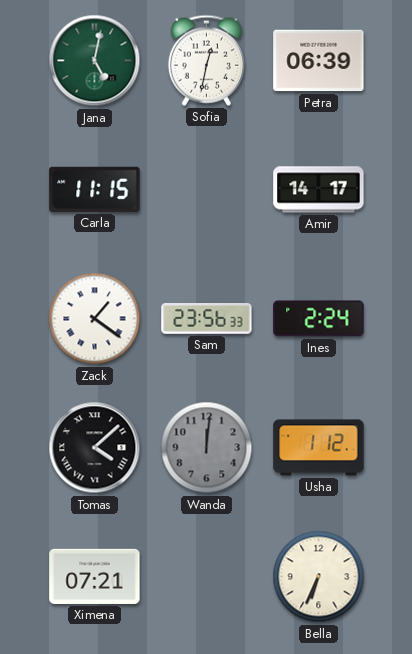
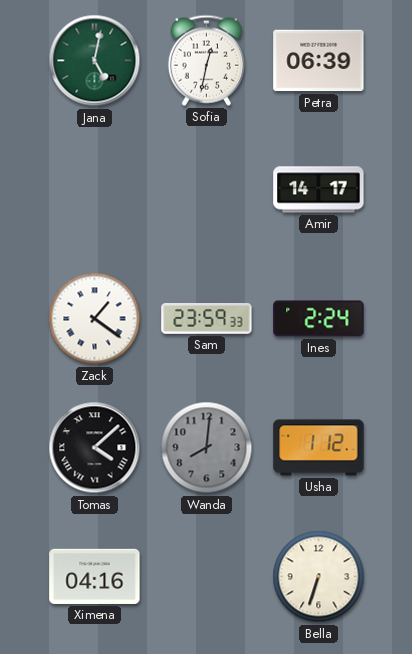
Carla: 11:15 -> none
Sam: 23:56 -> 23:59
Wanda: 12:01 -> 8:01
Ximena: 07:21 -> 04:16
Bella: 6:34 -> 6:33
